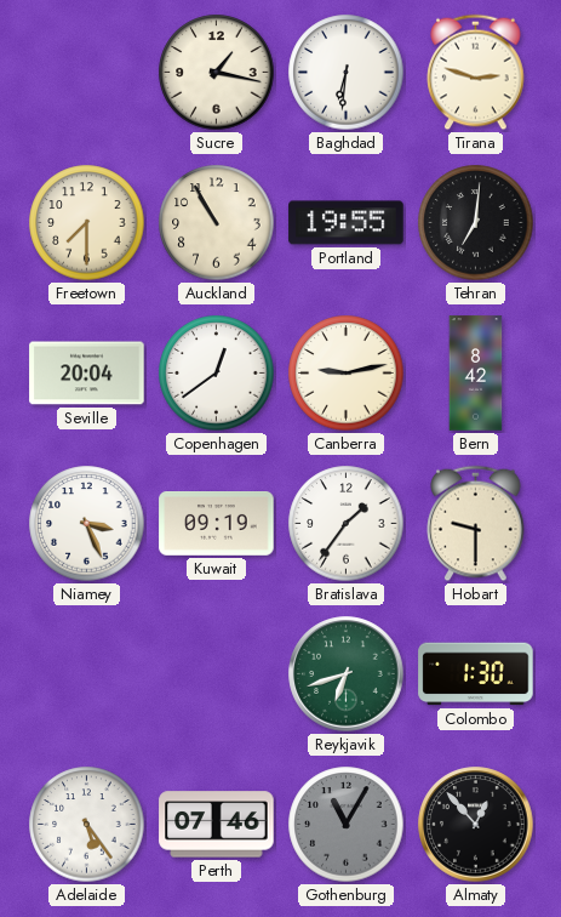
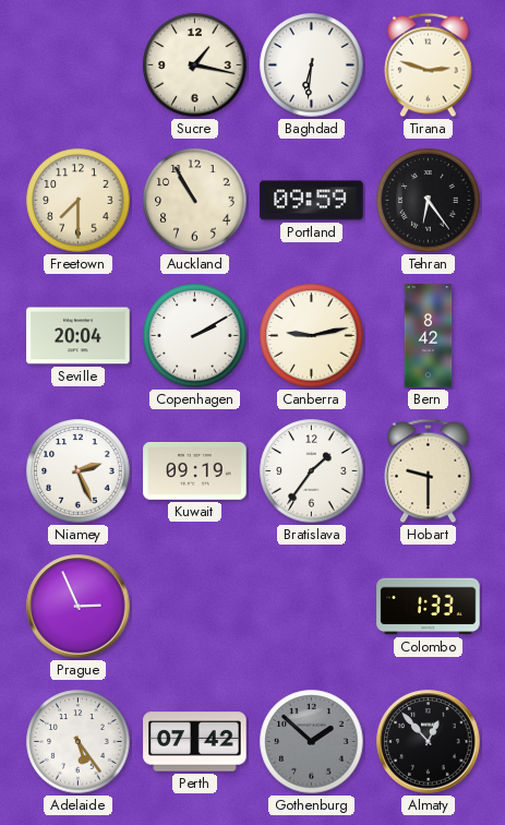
Portland: 19:55 -> 09:59
Tehran: 7:01 -> 6:24
Copenhagen: 12:39 -> 2:10
Niamey: 3:26 -> 2:26
Prague: none -> 2:56
Reykjavik: 6:42 -> none
Colombo: 1:30 -> 1:33
Perth: 07:46 -> 07:42
Gothenburg: 11:05 -> 1:52
